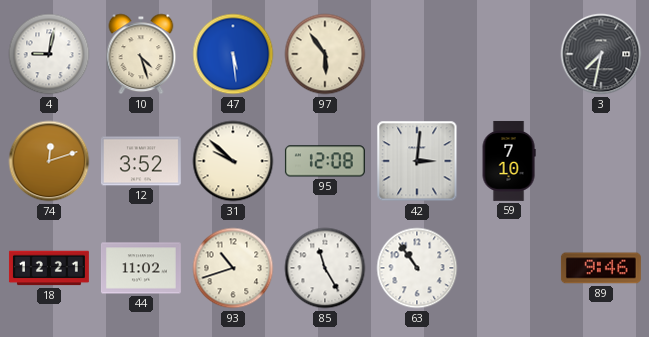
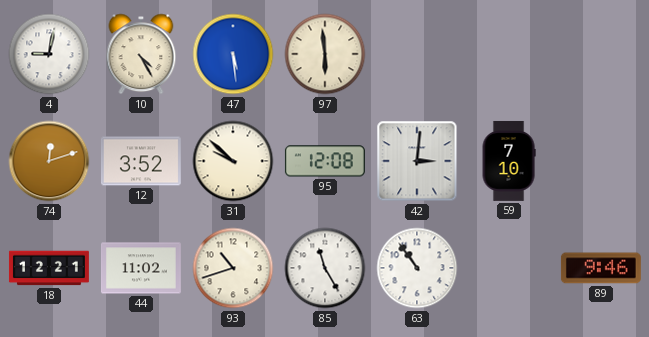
10: 4:27 -> 4:25
97: 5:54 -> 5:59
3: 7:32 -> none
